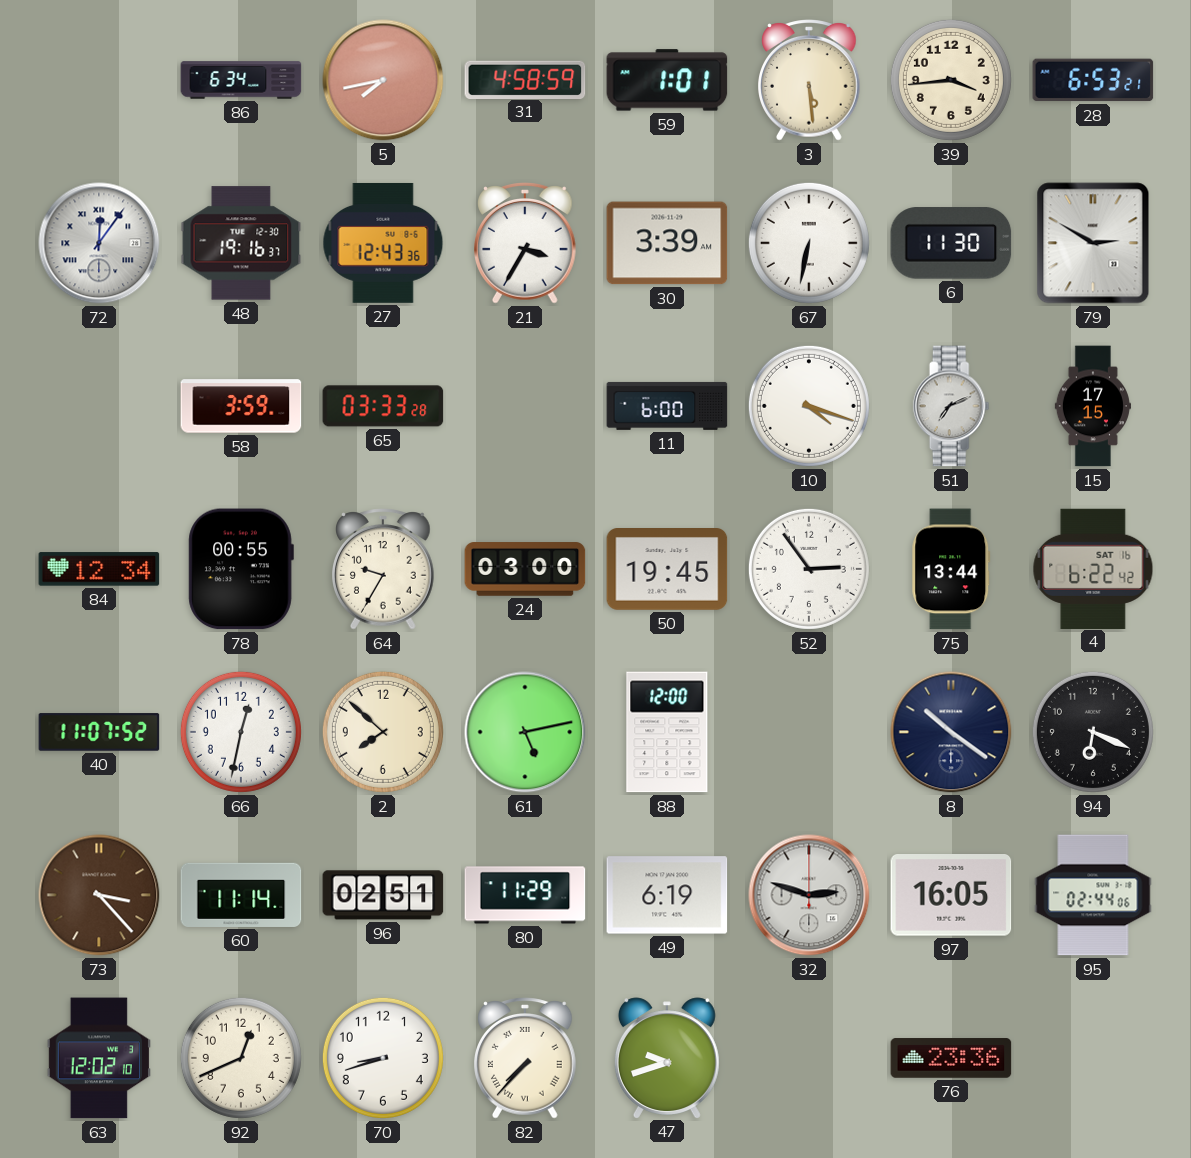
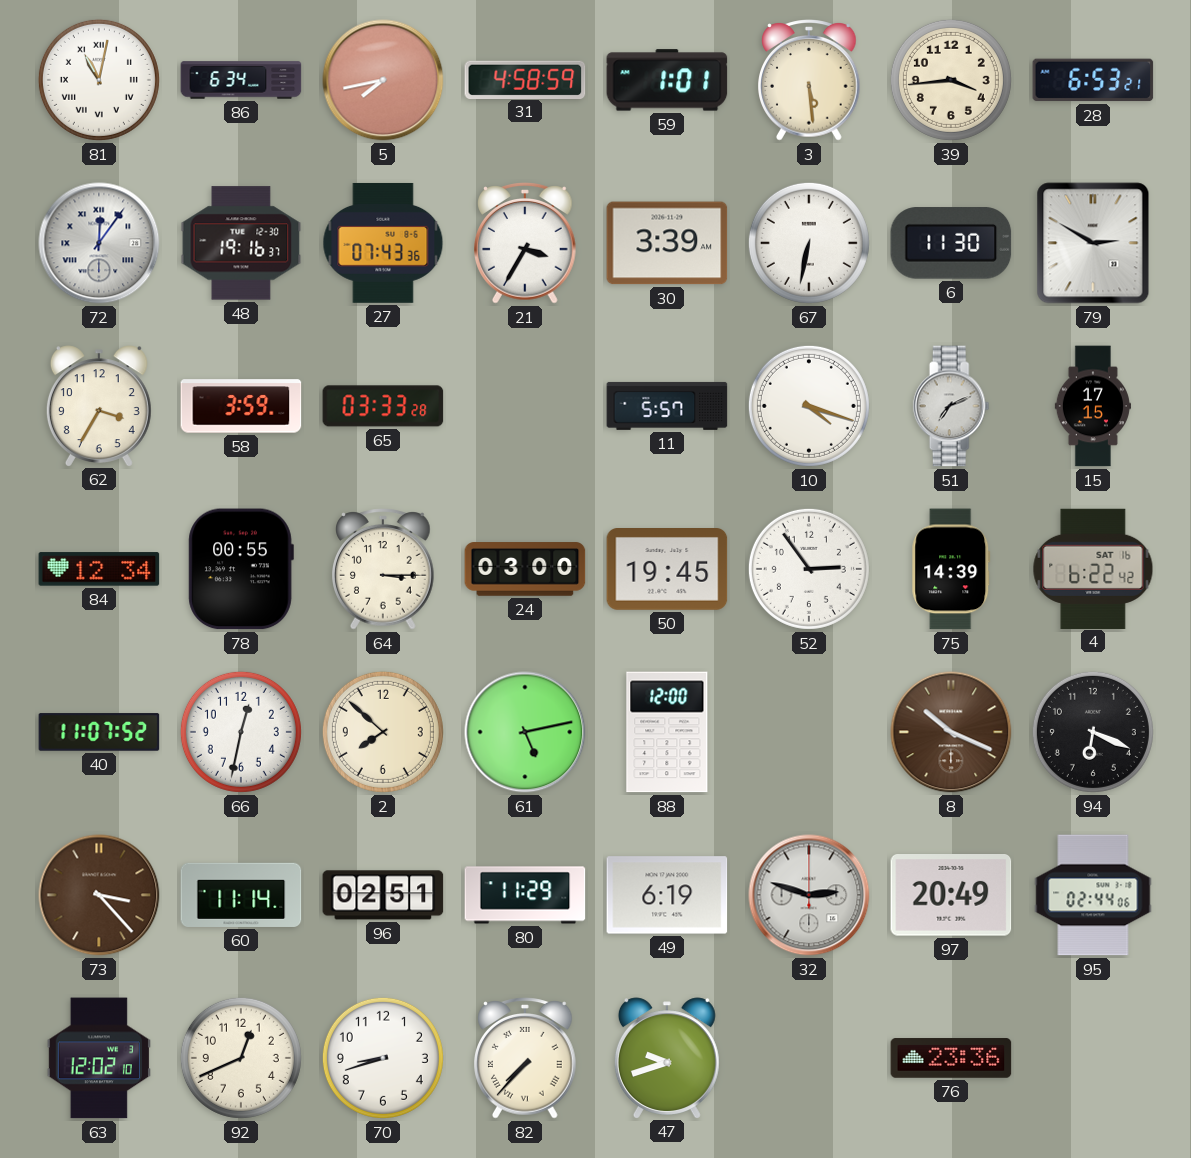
81: none -> 11:02
27: 12:43 -> 07:43
62: none -> 3:35
11: 6:00 -> 5:57
64: 9:35 -> 3:15
75: 13:44 -> 14:39
8: 10:21 -> 10:19
8 dial: navy -> brown
97: 16:05 -> 20:49
